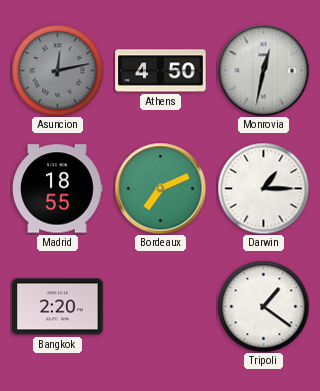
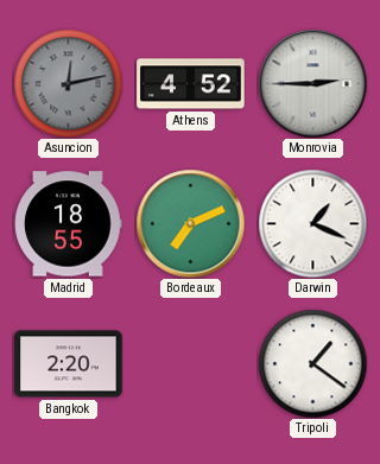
Athens: 4:50 -> 4:52
Monrovia: 12:32 -> 2:45
Darwin: 1:15 -> 1:19
